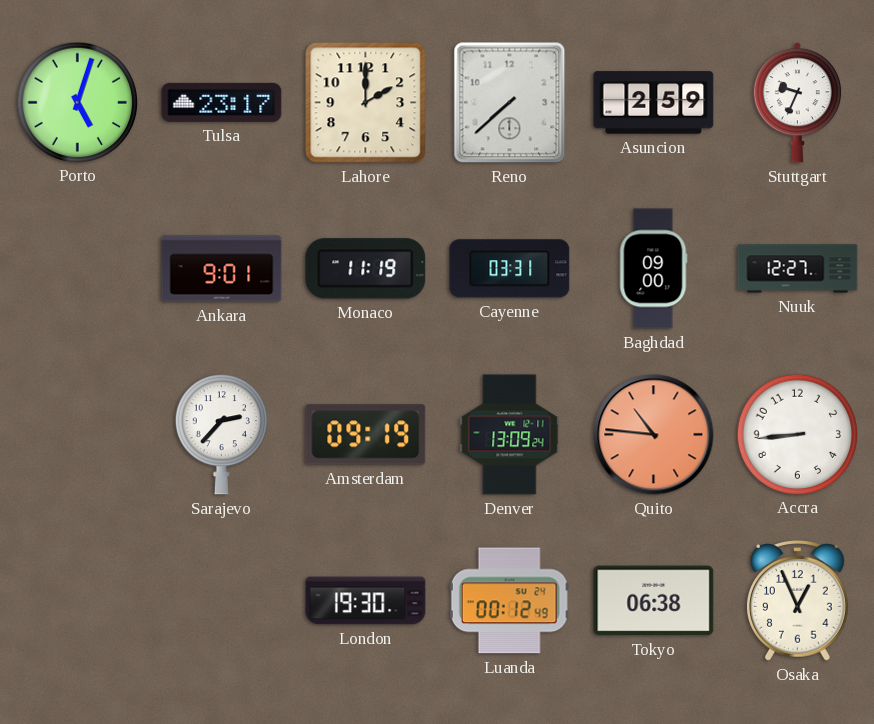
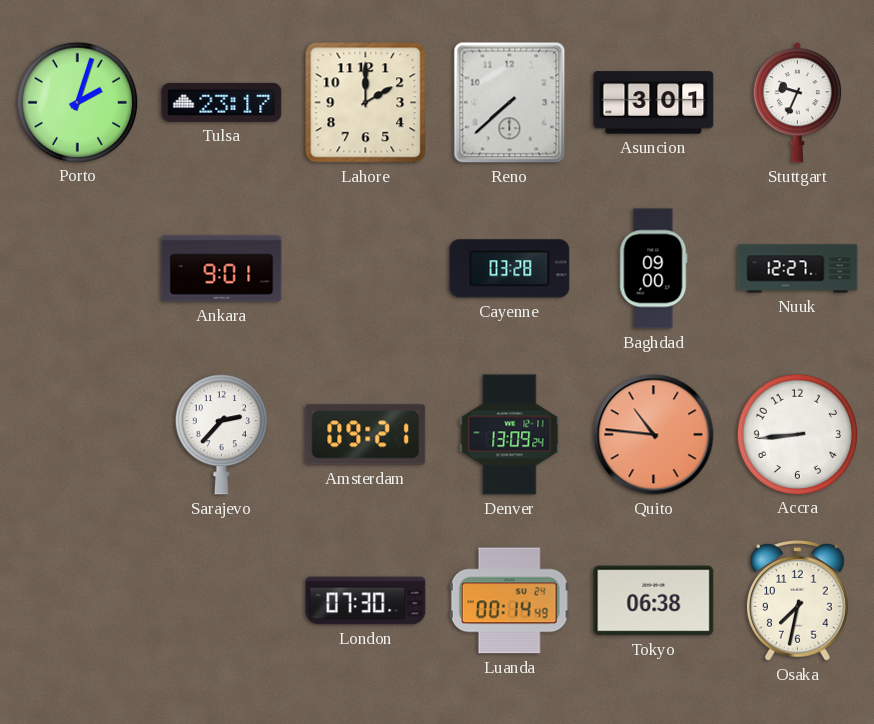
Porto: 5:03 -> 2:03
Asuncion: 2:59 -> 3:01
Monaco: 11:19 -> none
Cayenne: 03:31 -> 03:28
Amsterdam: 09:19 -> 09:21
London: 19:30 -> 07:30
Luanda: 00:12 -> 00:14
Osaka: 12:56 -> 7:32
